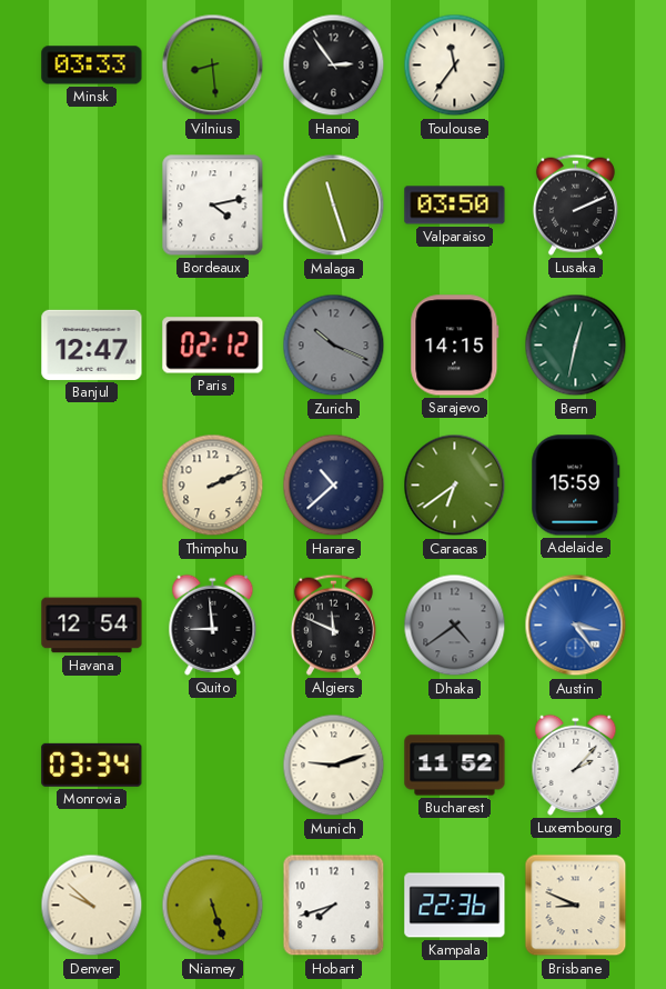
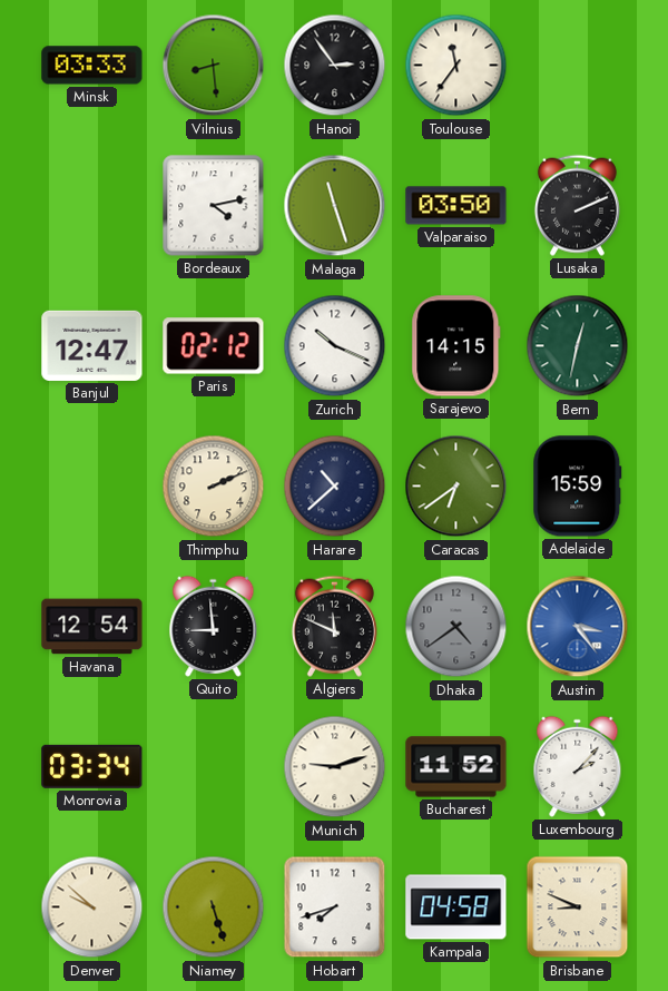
Zurich dial: grey -> white
Kampala: 22:36 -> 04:58
